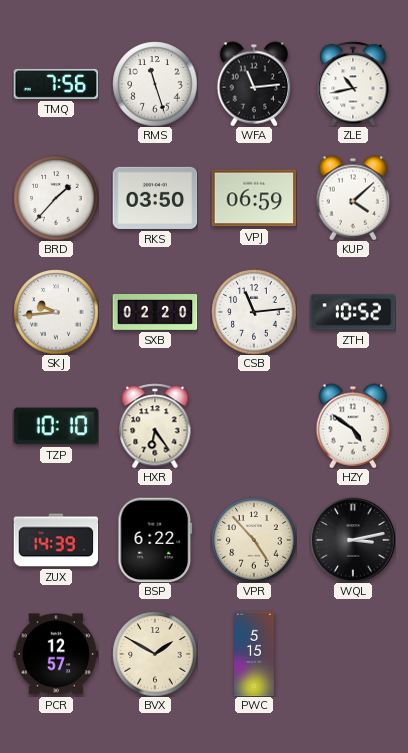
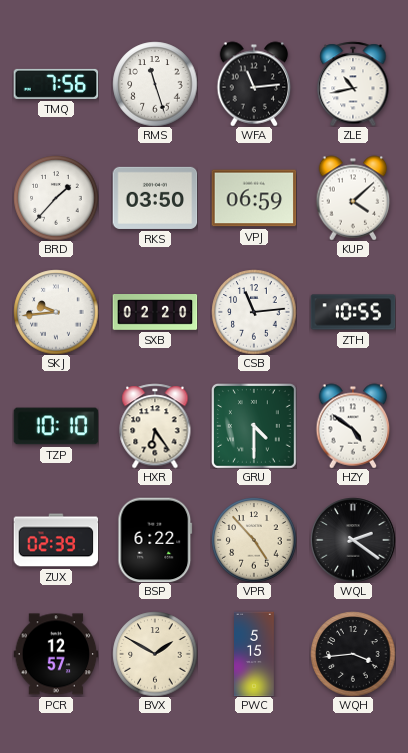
ZTH: 10:52 -> 10:55
GRU: none -> 4:30
ZUX: 14:39 -> 02:39
WQL: 3:13 -> 2:21
WQH: none -> 3:44
